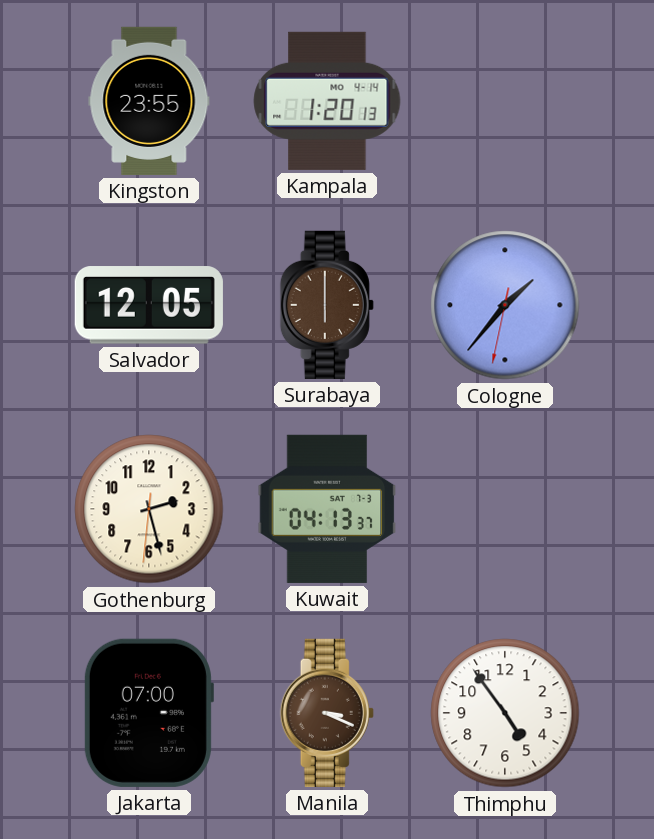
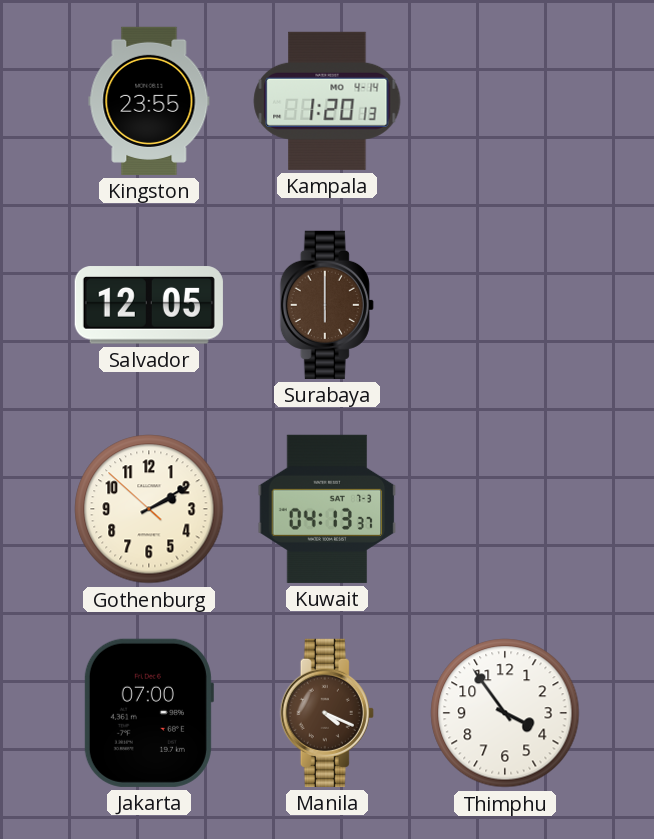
Cologne: 1:36 -> none
Gothenburg: 2:27 -> 2:09
Manila: 3:19 -> 4:19
Thimphu: 4:54 -> 3:54
